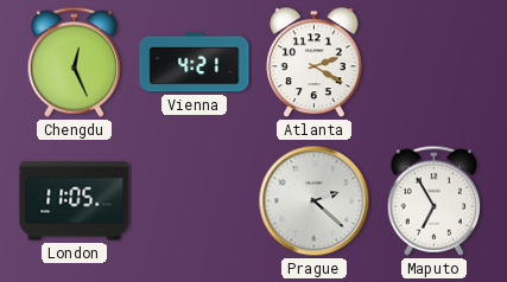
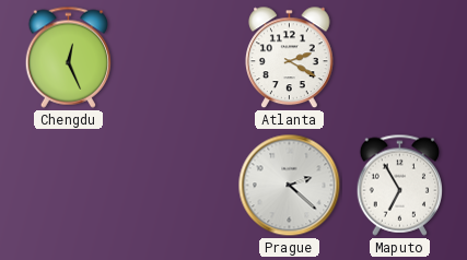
Vienna: 4:21 -> none
London: 11:05 -> none
